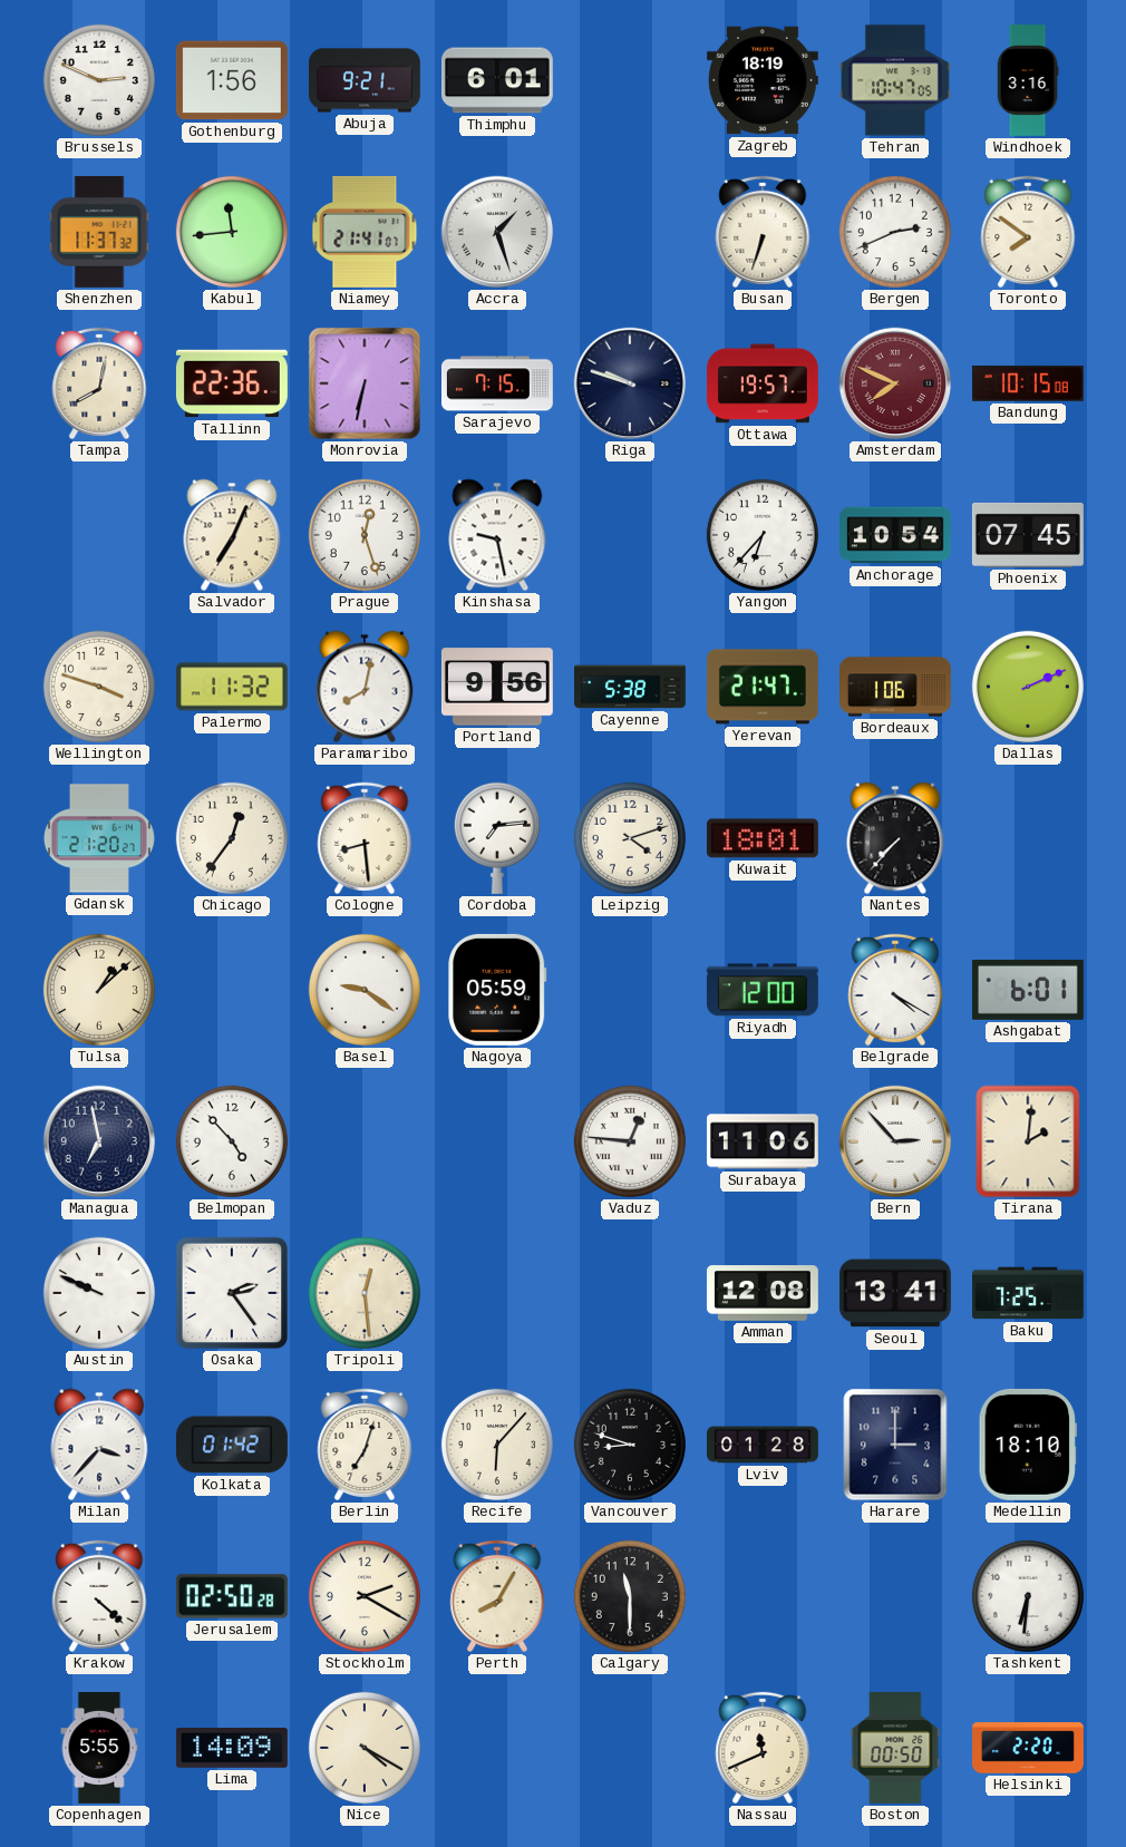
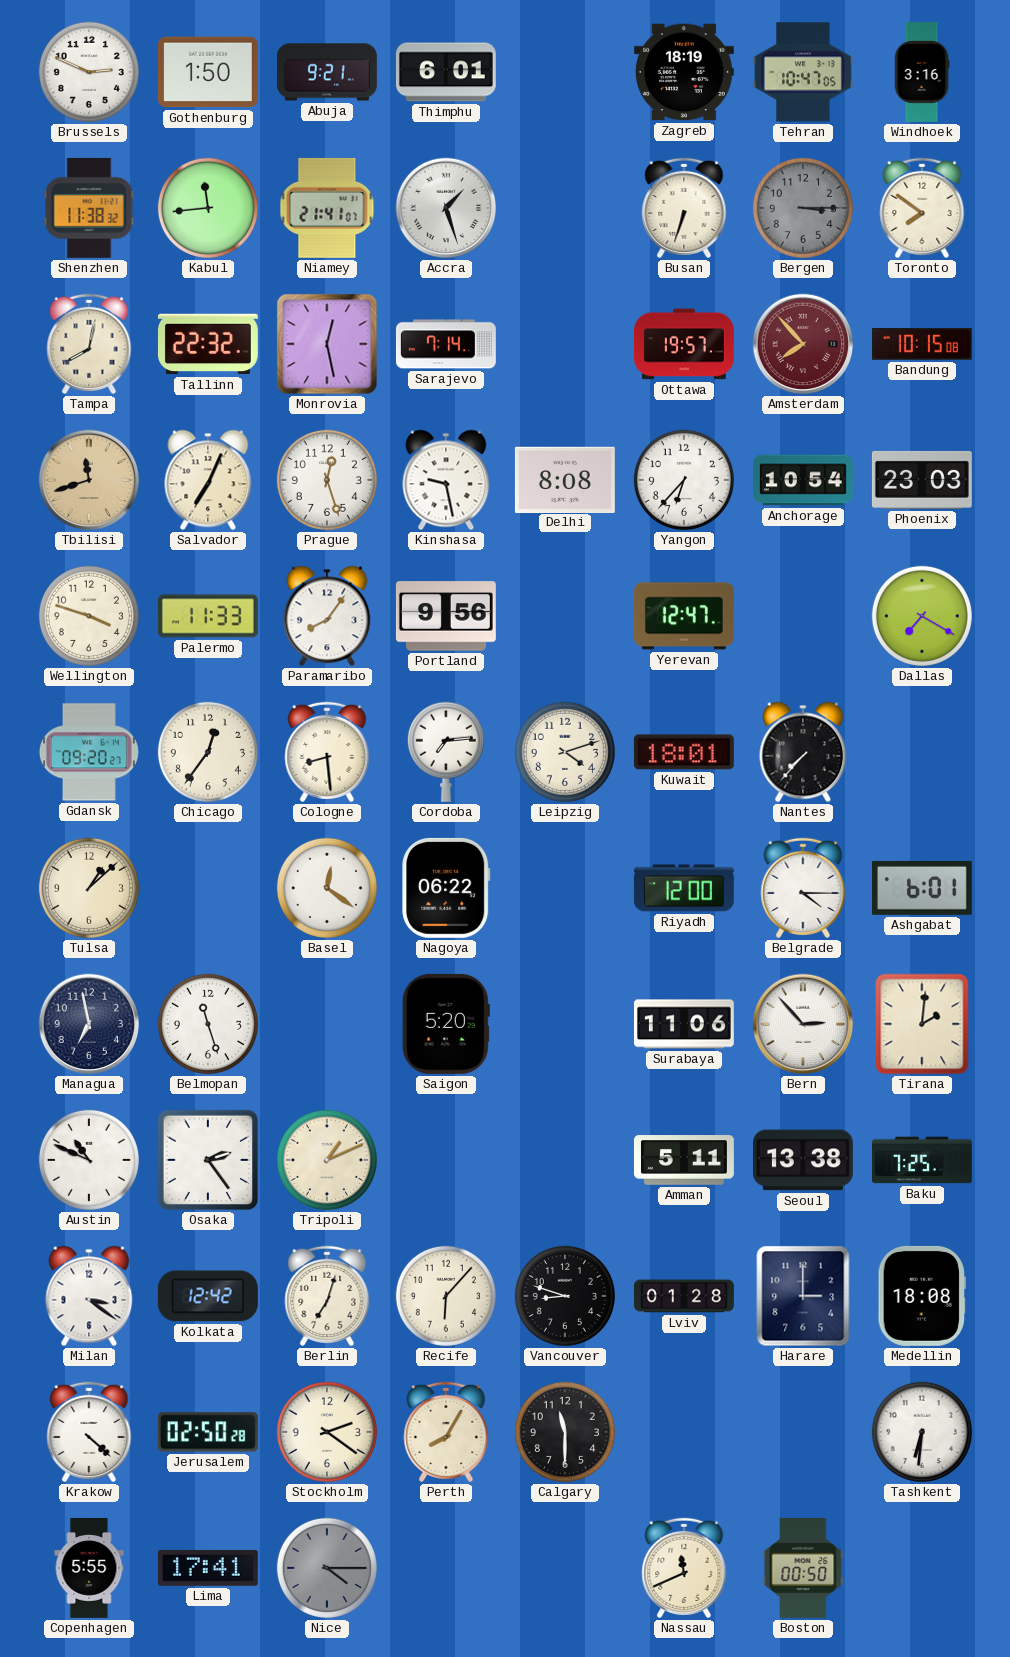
Gothenburg: 1:56 -> 1:50
Shenzhen: 11:37 -> 11:38
Bergen: 2:41 -> 3:15
Bergen dial: white -> grey
Tallinn: 22:36 -> 22:32
Monrovia: 6:32 -> 12:28
Sarajevo: 7:15 -> 7:14
Riga: 9:48 -> none
Amsterdam: 7:49 -> 7:53
Tbilisi: none -> 11:42
Delhi: none -> 8:08
Phoenix: 07:45 -> 23:03
Palermo: 11:32 -> 11:33
Paramaribo: 8:02 -> 8:06
Cayenne: 5:38 -> none
Yerevan: 21:47 -> 12:47
Bordeaux: 1:06 -> none
Dallas: 2:11 -> 7:20
Gdansk: 21:20 -> 09:20
Basel: 9:21 -> 12:21
Nagoya: 05:59 -> 06:22
Belgrade: 4:20 -> 4:15
Belmopan: 4:53 -> 11:27
Saigon: none -> 5:20
Vaduz: 12:46 -> none
Austin: 9:49 -> 10:49
Tripoli: 12:29 -> 1:11
Amman: 12:08 -> 5:11
Seoul: 13:41 -> 13:38
Milan: 3:37 -> 3:21
Kolkata: 01:42 -> 12:42
Medellin: 18:10 -> 18:08
Stockholm: 2:20 -> 2:21
Lima: 14:09 -> 17:41
Nice: 4:20 -> 4:15
Nice dial: cream -> grey
Helsinki: 2:20 -> none
